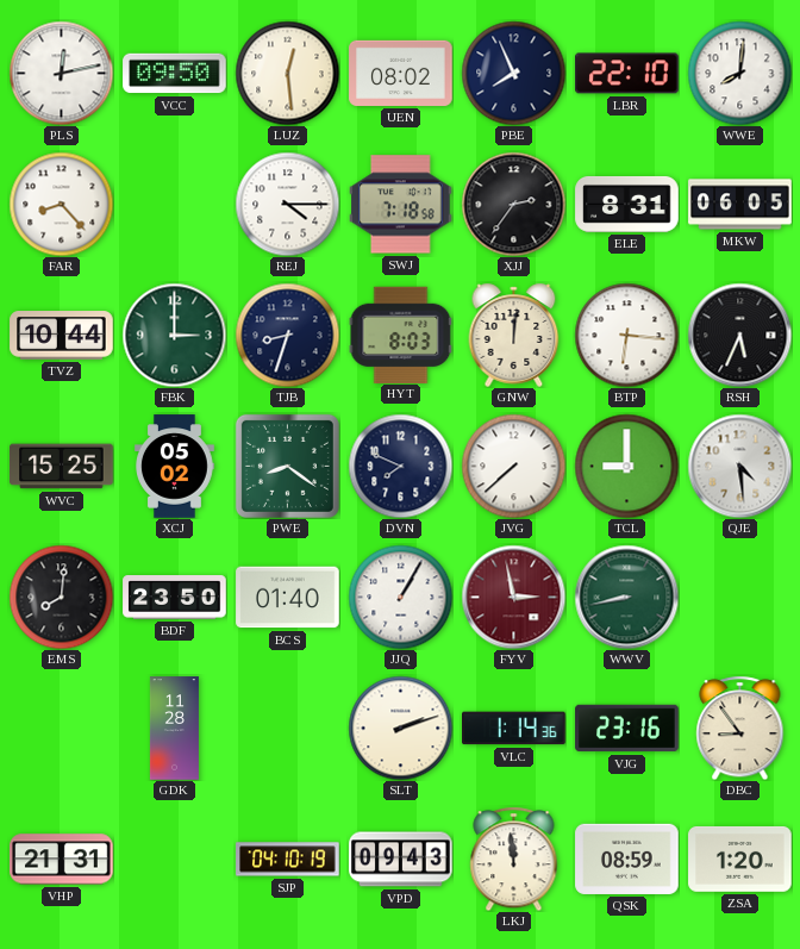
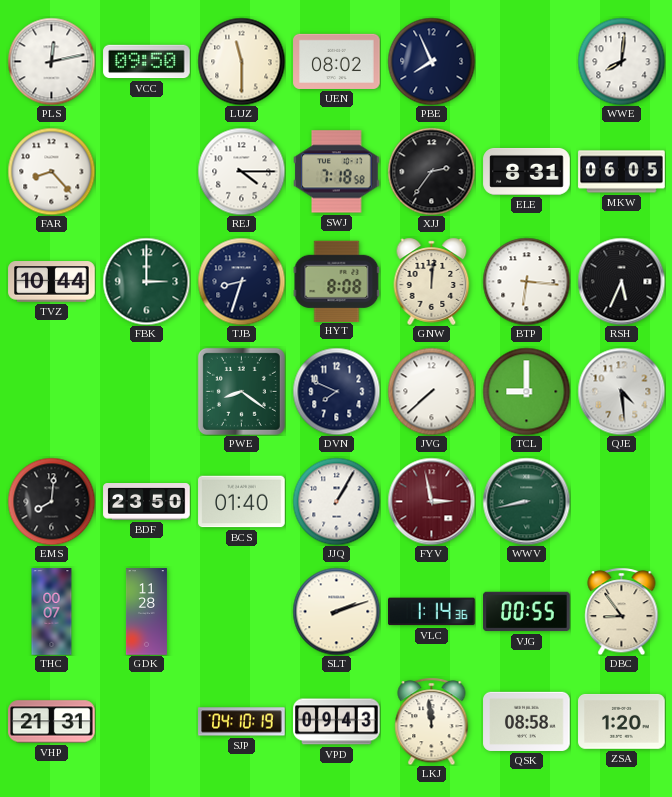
LUZ: 12:29 -> 11:30
LBR: 22:10 -> none
HYT: 8:03 -> 8:08
WVC: 15:25 -> none
XCJ: 05:02 -> none
THC: none -> 00:07
VJG: 23:16 -> 00:55
QSK: 08:59 -> 08:58
